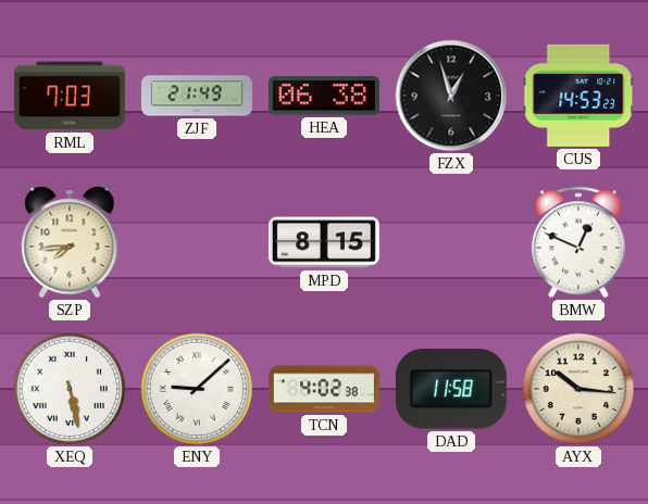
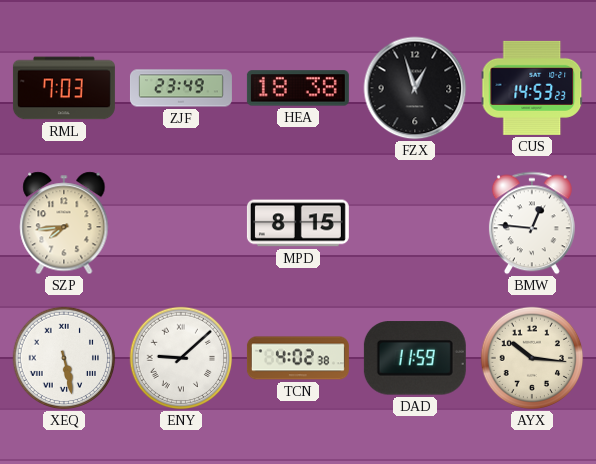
ZJF: 21:49 -> 23:49
HEA: 06:38 -> 18:38
BMW: 12:49 -> 12:46
DAD: 11:58 -> 11:59
